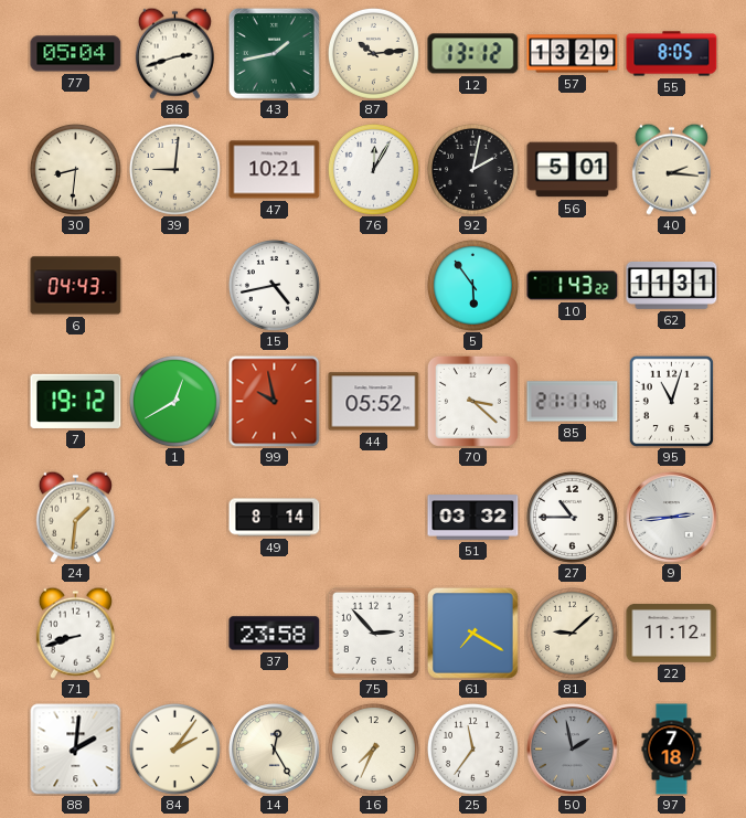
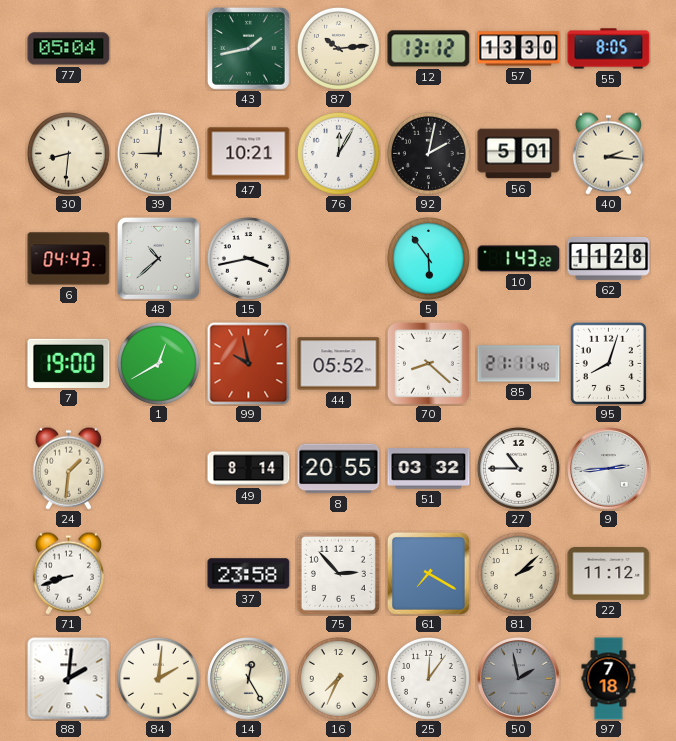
86: 2:42 -> none
57: 13:29 -> 13:30
48: none -> 10:38
15: 4:43 -> 3:43
62: 11:31 -> 11:28
7: 19:12 -> 19:00
70: 3:22 -> 8:22
95: 11:03 -> 8:03
8: none -> 20:55
81: 9:08 -> 2:08
84: 2:06 -> 2:01
25: 11:36 -> 12:06
